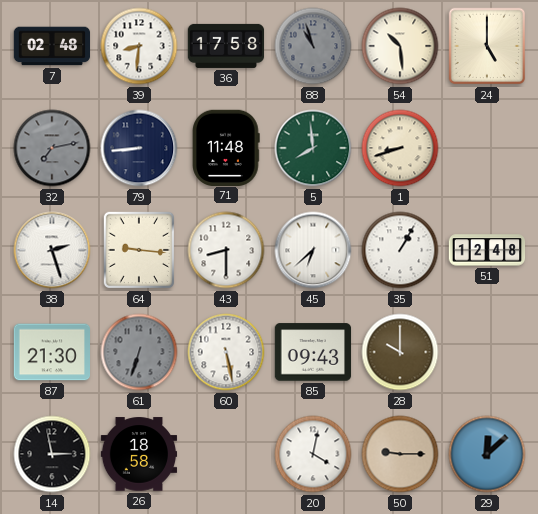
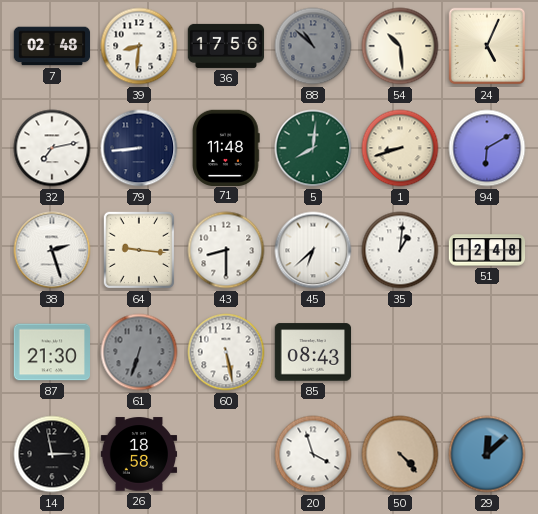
36: 17:58 -> 17:56
88: 10:57 -> 10:52
24: 5:00 -> 5:04
32 dial: grey -> white
5: 7:59 -> 8:01
94: none -> 6:10
35: 1:05 -> 1:01
85: 09:43 -> 08:43
28: 10:00 -> none
20: 4:02 -> 3:57
50: 9:15 -> 4:23
